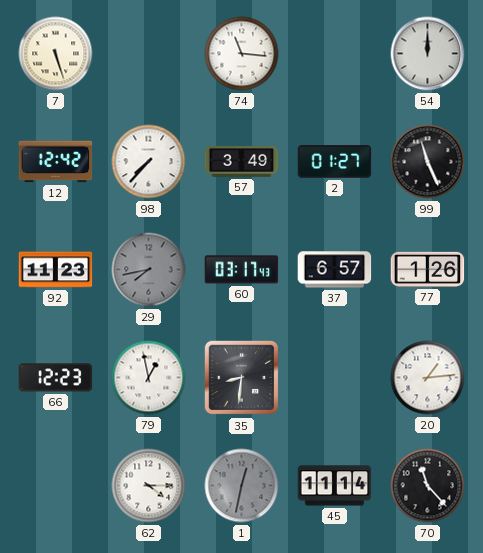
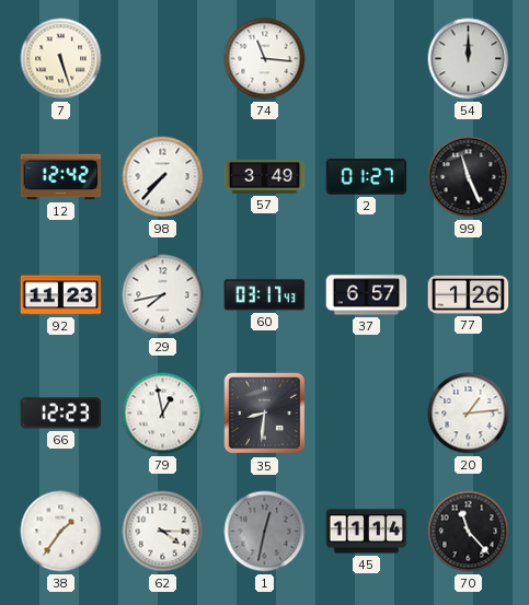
29 dial: grey -> white
38: none -> 1:36
